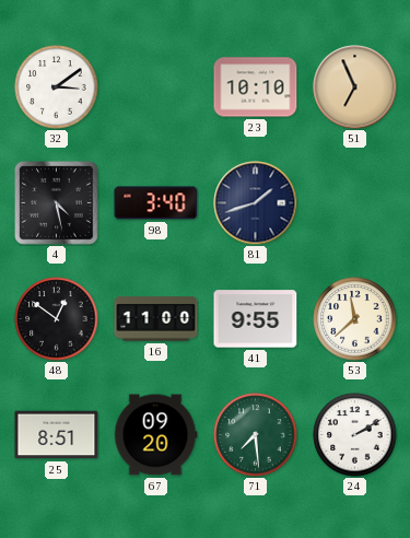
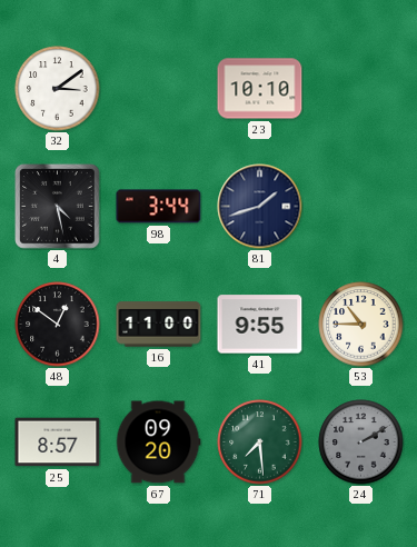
51: 6:56 -> none
98: 3:40 -> 3:44
53: 11:38 -> 10:45
25: 8:51 -> 8:57
24 dial: white -> grey
